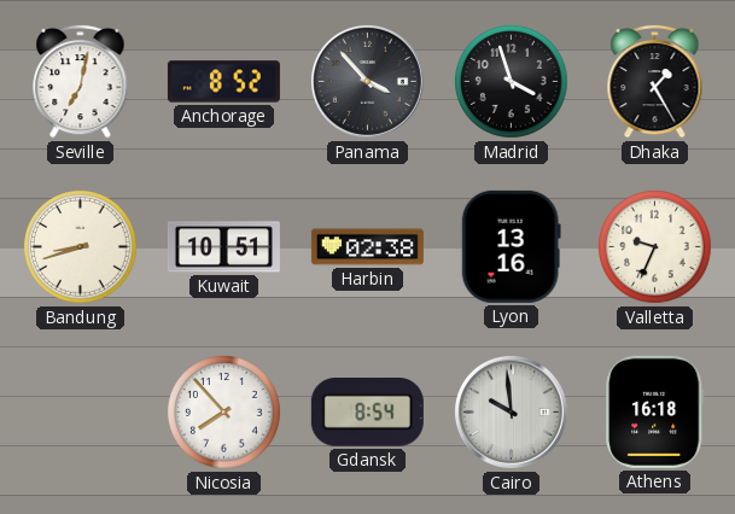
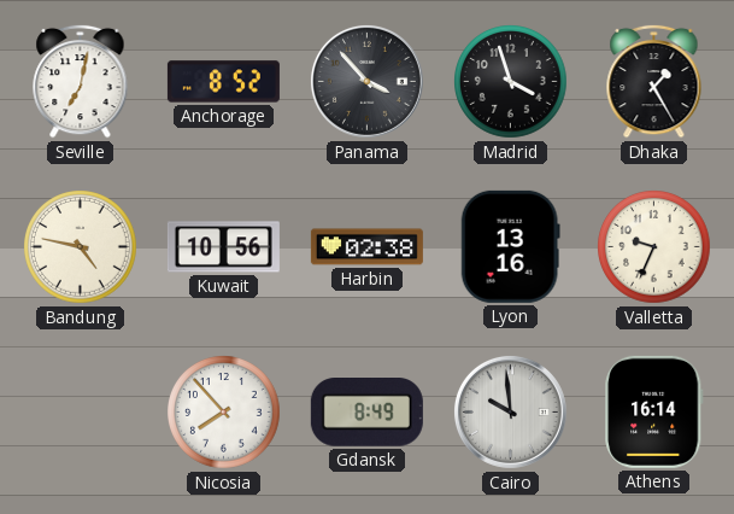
Bandung: 8:42 -> 4:47
Kuwait: 10:51 -> 10:56
Gdansk: 8:54 -> 8:49
Athens: 16:18 -> 16:14
